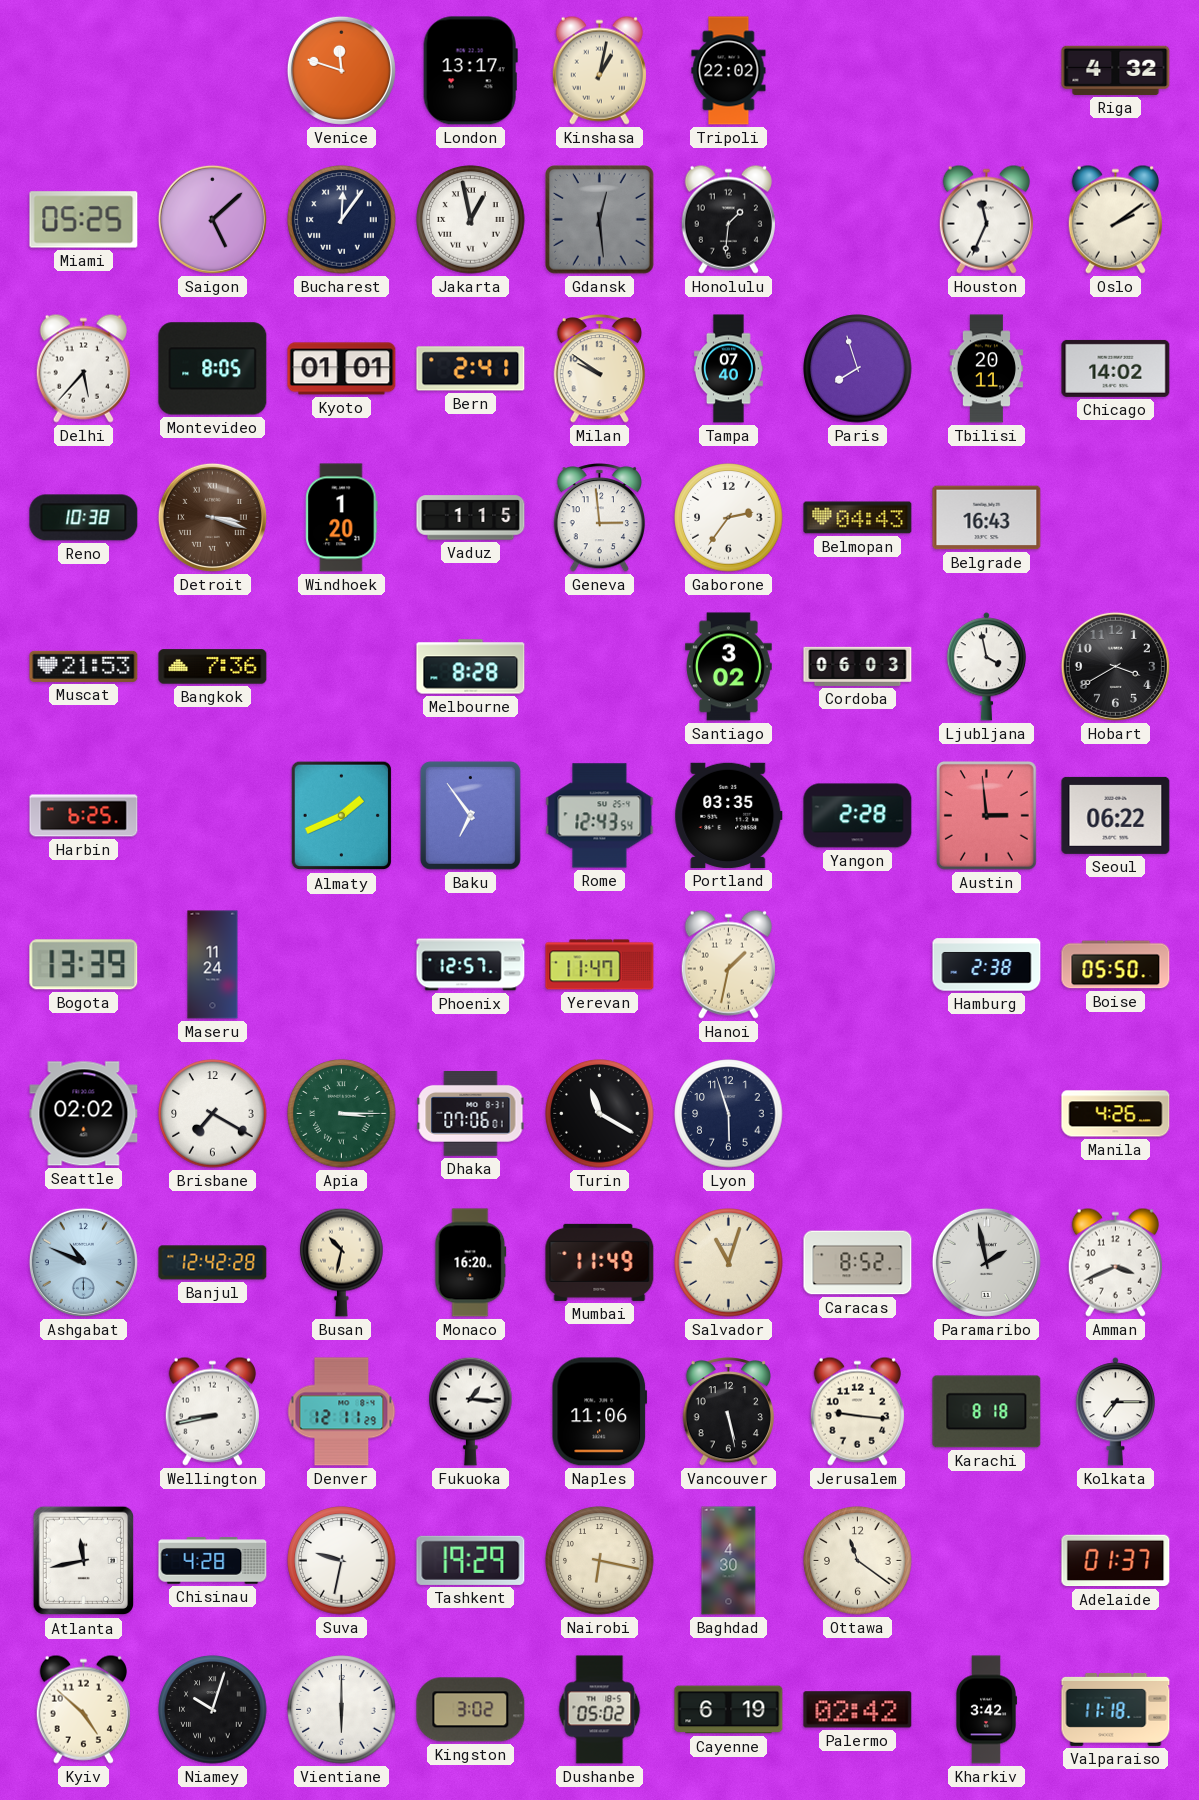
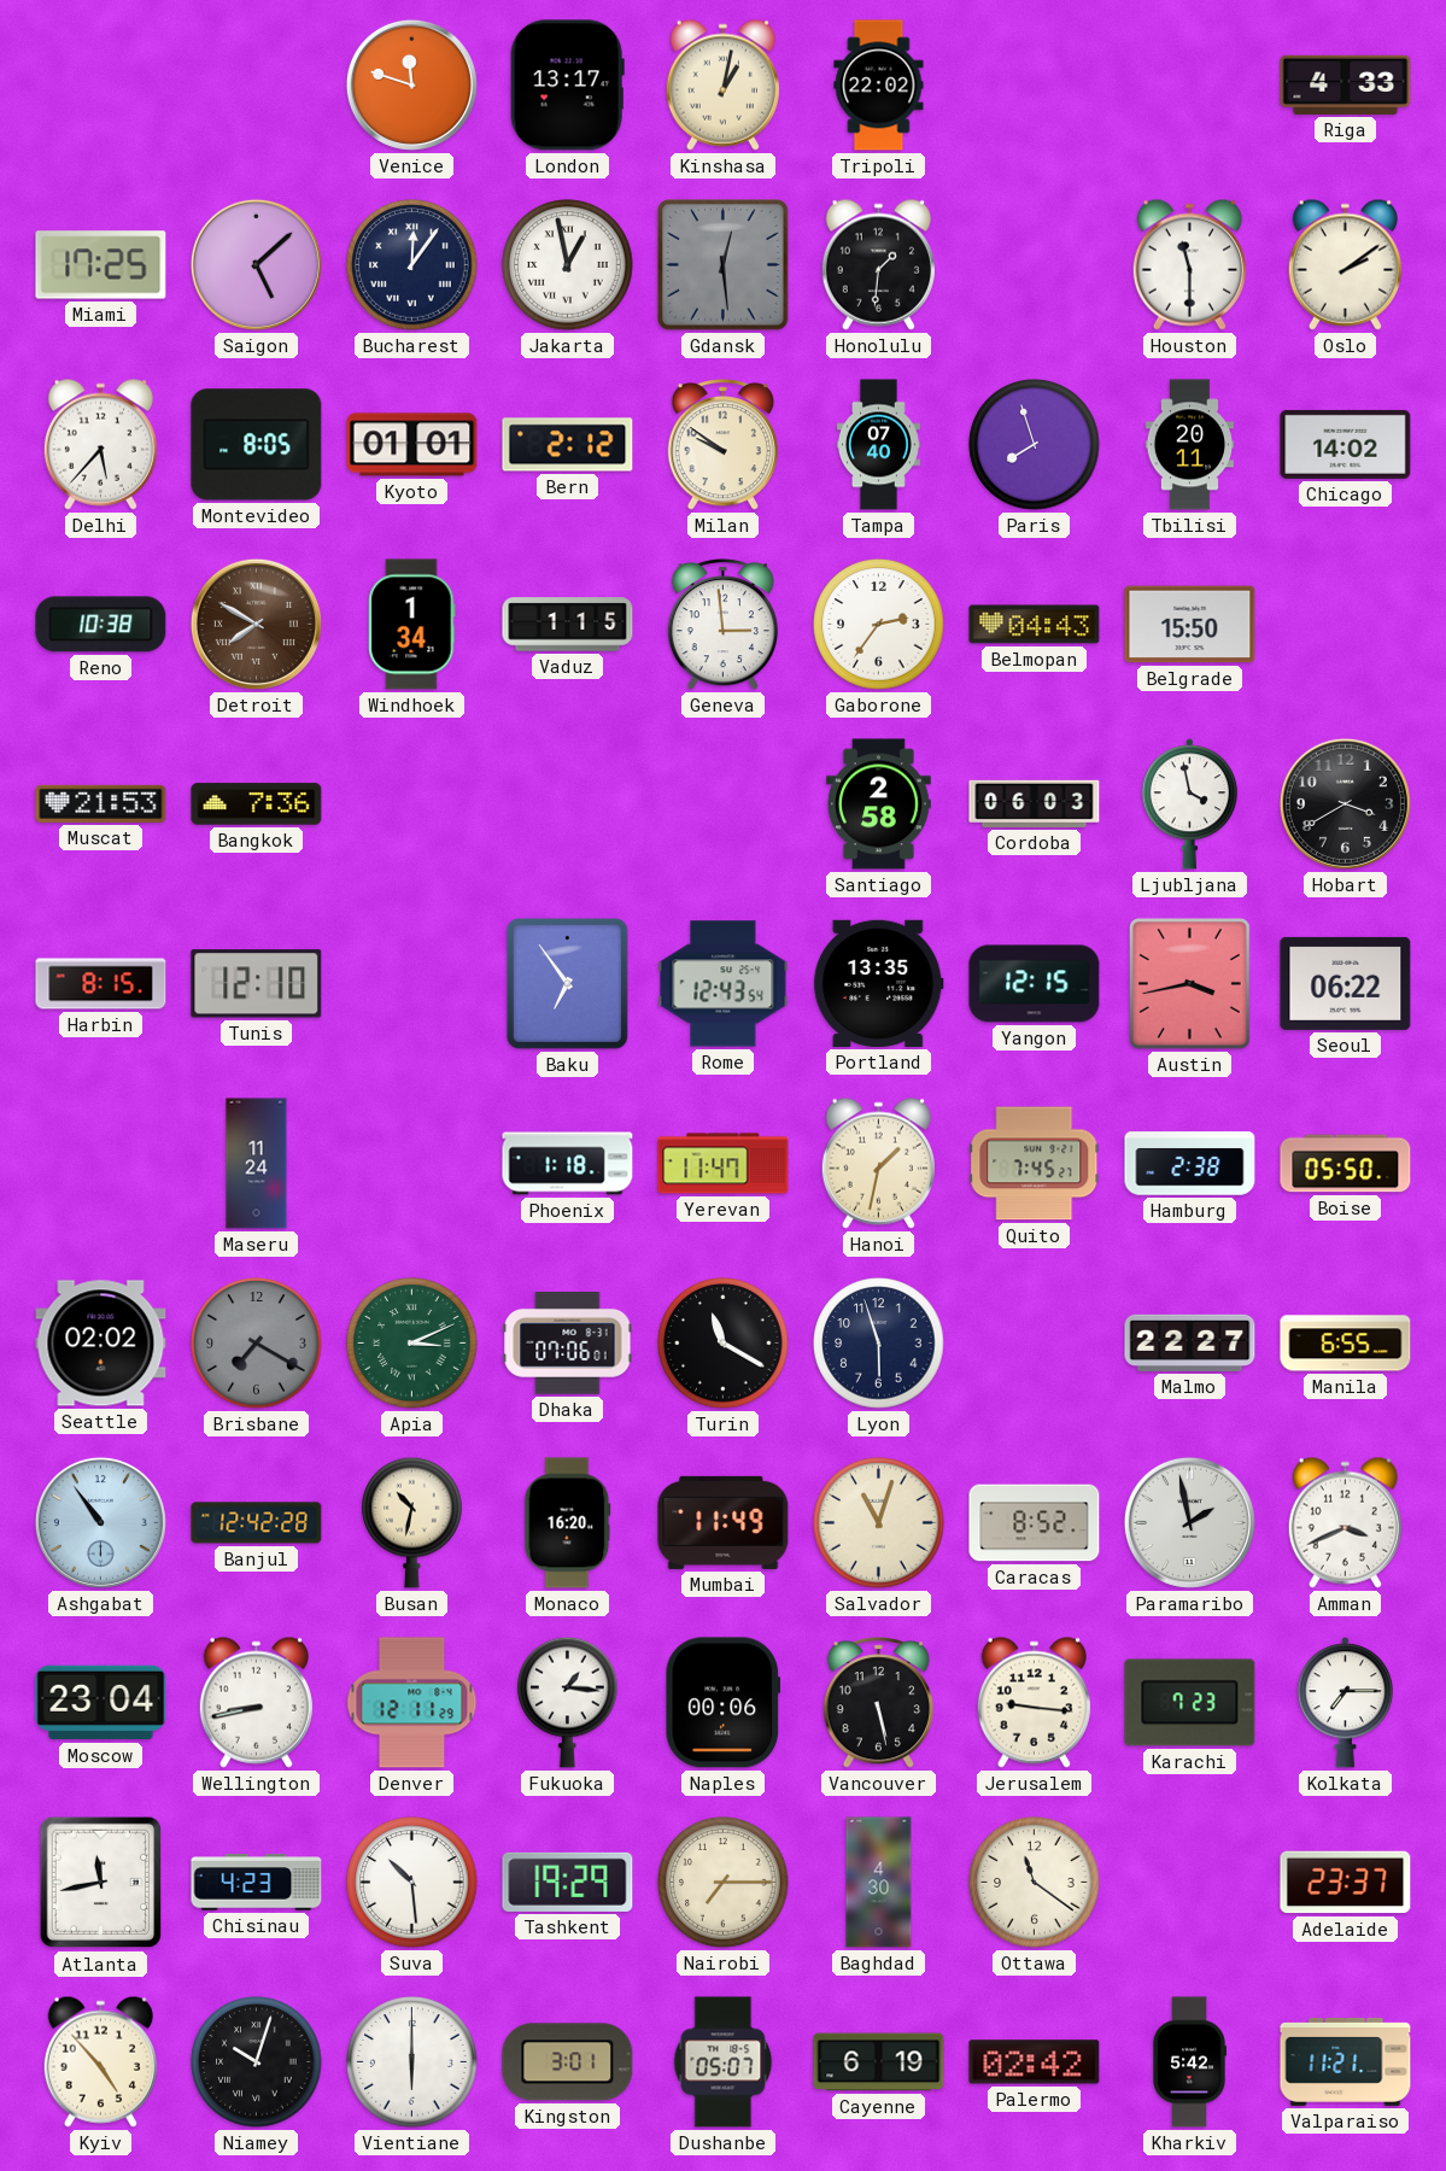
Riga: 4:32 -> 4:33
Miami: 05:25 -> 17:25
Houston: 11:34 -> 11:30
Bern: 2:41 -> 2:12
Detroit: 3:18 -> 7:50
Windhoek: 1:20 -> 1:34
Belgrade: 16:43 -> 15:50
Melbourne: 8:28 -> none
Santiago: 3:02 -> 2:58
Harbin: 6:25 -> 8:15
Tunis: none -> 12:10
Almaty: 1:41 -> none
Portland: 03:35 -> 13:35
Yangon: 2:28 -> 12:15
Austin: 2:59 -> 3:43
Bogota: 13:39 -> none
Phoenix: 12:57 -> 1:18
Quito: none -> 7:45
Brisbane dial: white -> grey
Apia: 3:15 -> 3:11
Malmo: none -> 22:27
Manila: 4:26 -> 6:55
Ashgabat: 10:49 -> 10:54
Moscow: none -> 23:04
Naples: 11:06 -> 00:06
Karachi: 8:18 -> 7:23
Chisinau: 4:28 -> 4:23
Suva: 9:32 -> 10:29
Nairobi: 6:17 -> 7:15
Adelaide: 01:37 -> 23:37
Kyiv: 4:52 -> 4:53
Kingston: 3:02 -> 3:01
Dushanbe: 05:02 -> 05:07
Kharkiv: 3:42 -> 5:42
Valparaiso: 11:18 -> 11:21
